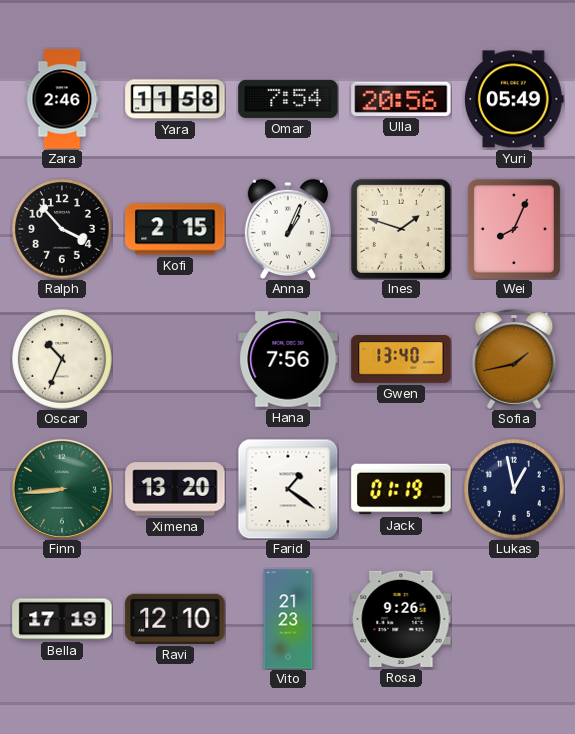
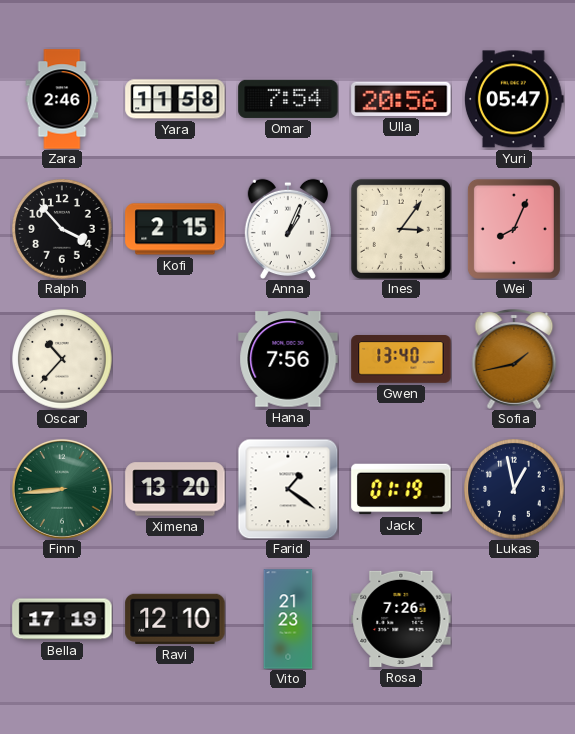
Yuri: 05:49 -> 05:47
Ines: 1:48 -> 3:06
Oscar: 10:34 -> 10:37
Rosa: 9:26 -> 7:26
